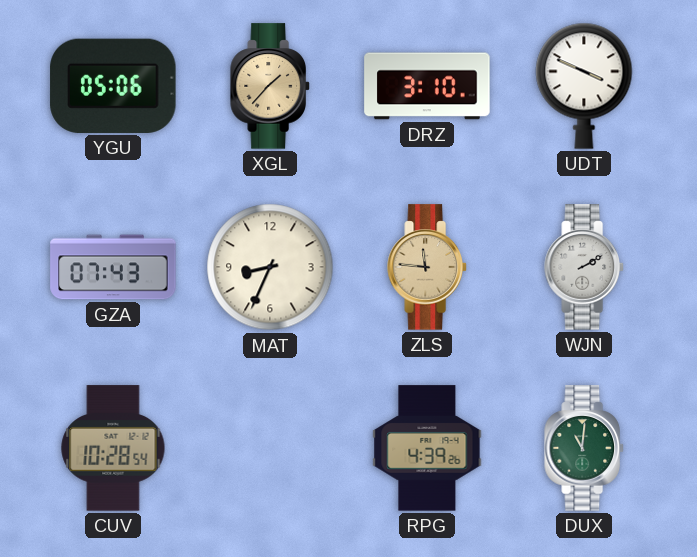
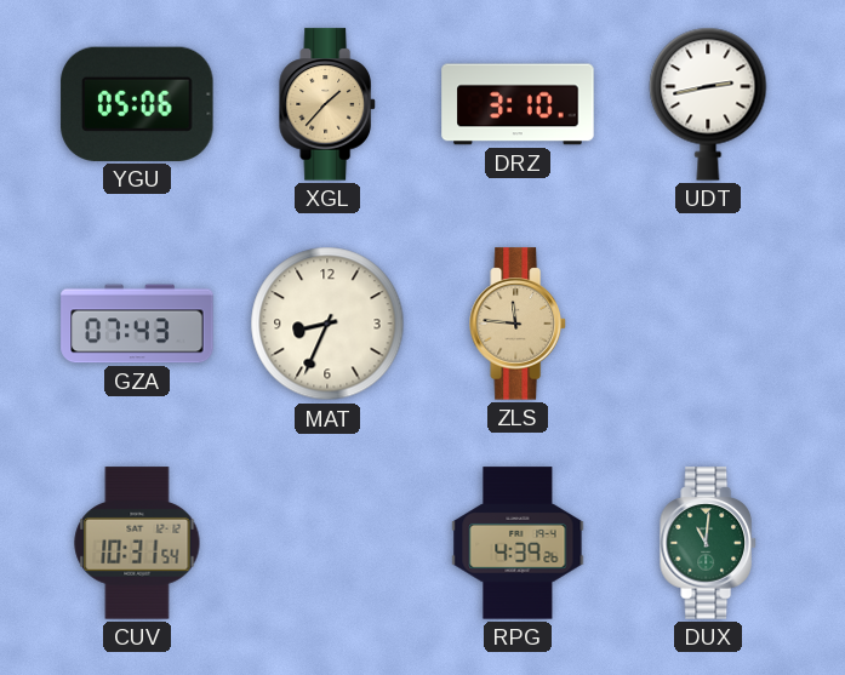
UDT: 3:49 -> 2:43
WJN: 2:10 -> none
CUV: 10:28 -> 10:31
